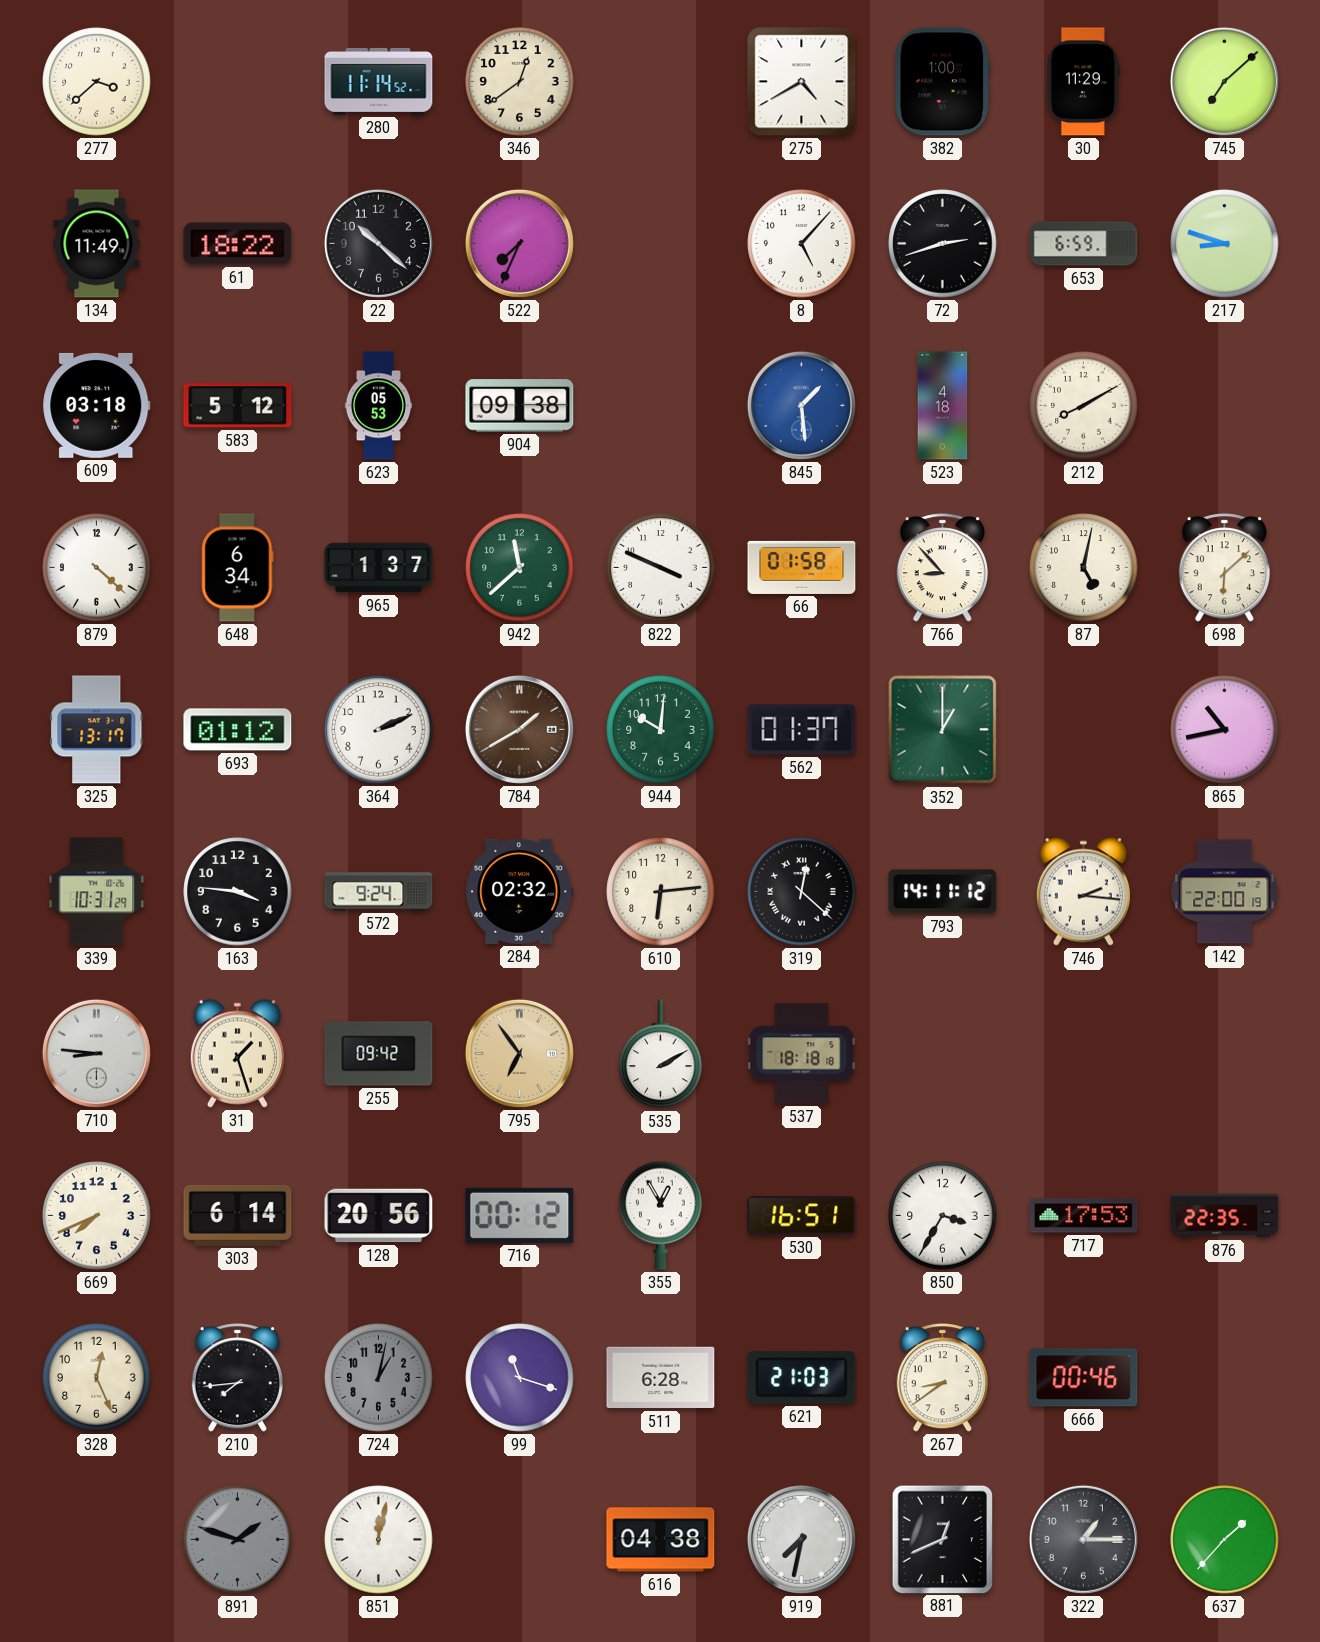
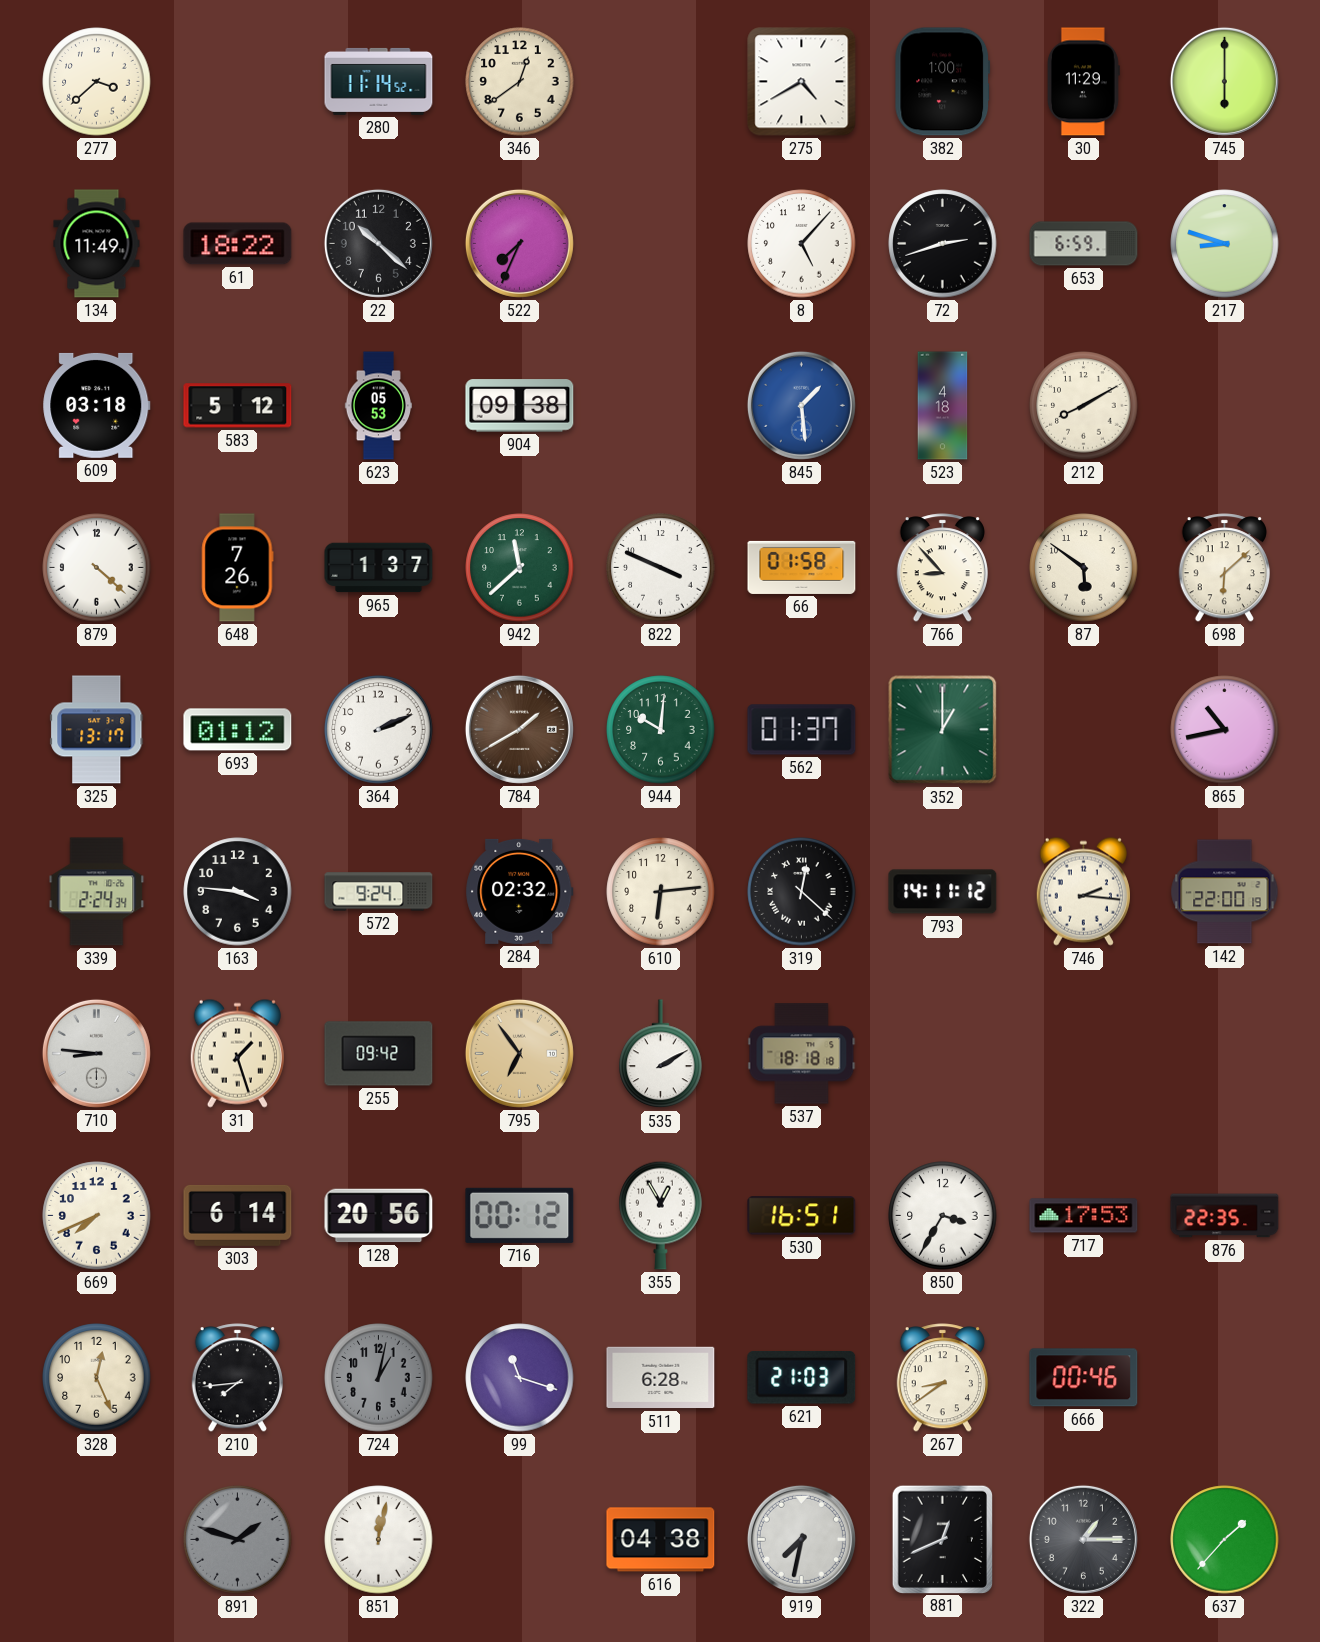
745: 7:08 -> 6:00
648: 6:34 -> 7:26
87: 5:02 -> 5:51
339: 10:31 -> 2:24
